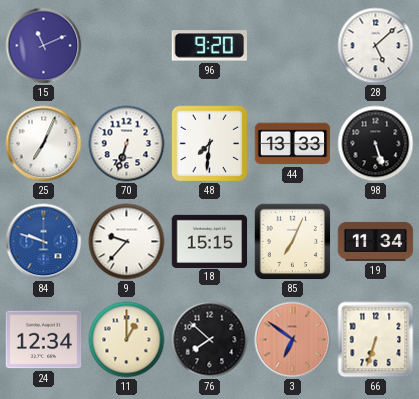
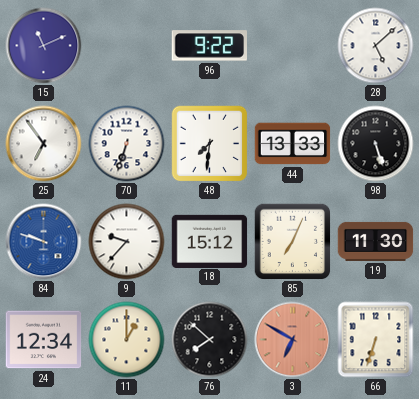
96: 9:20 -> 9:22
25: 7:04 -> 6:54
18: 15:15 -> 15:12
19: 11:34 -> 11:30
3: 6:51 -> 6:50
